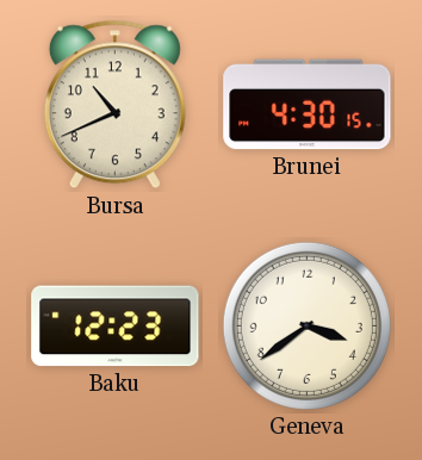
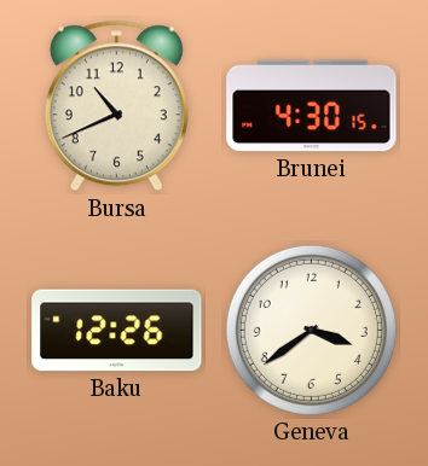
Baku: 12:23 -> 12:26
